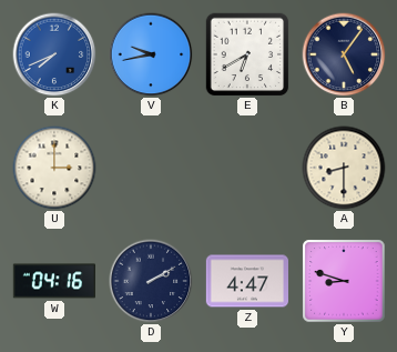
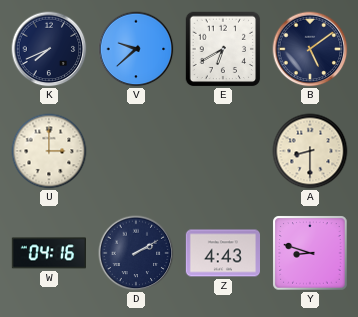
K dial: blue -> navy
V: 9:43 -> 9:38
B: 5:06 -> 5:09
Z: 4:47 -> 4:43
